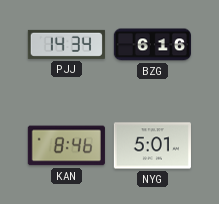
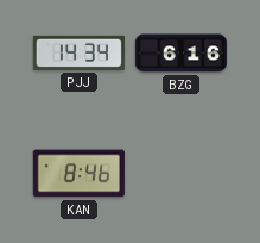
NYG: 5:01 -> none
